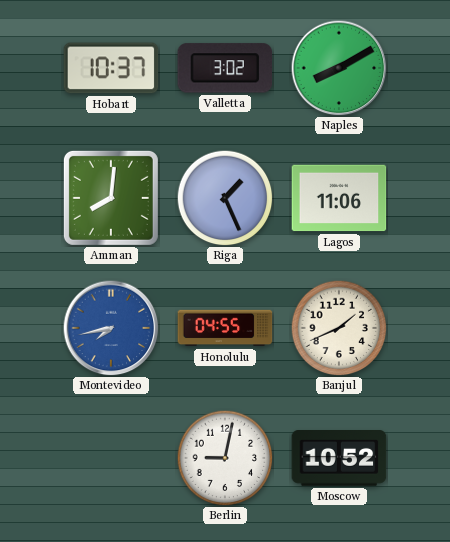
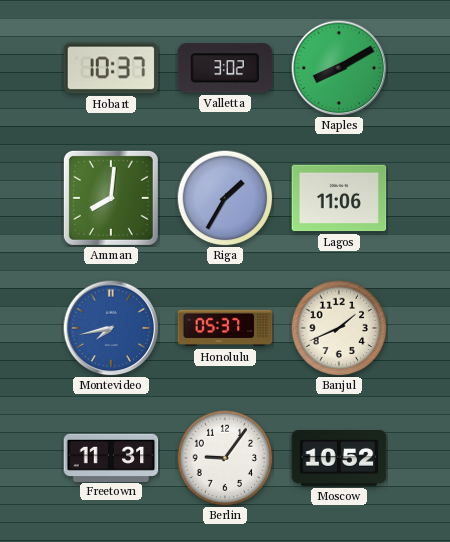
Riga: 1:26 -> 1:35
Honolulu: 04:55 -> 05:37
Freetown: none -> 11:31
Berlin: 9:02 -> 9:06
